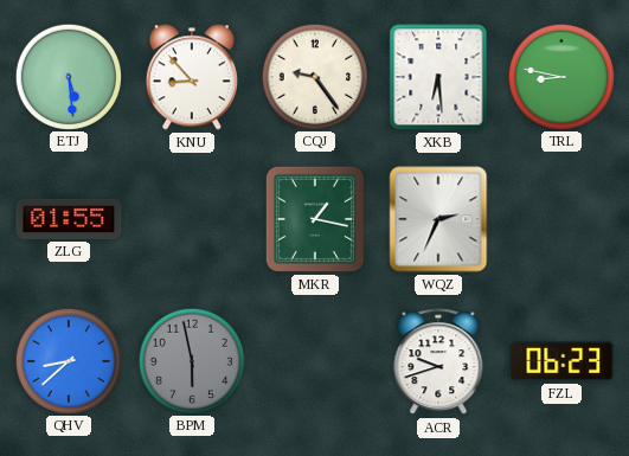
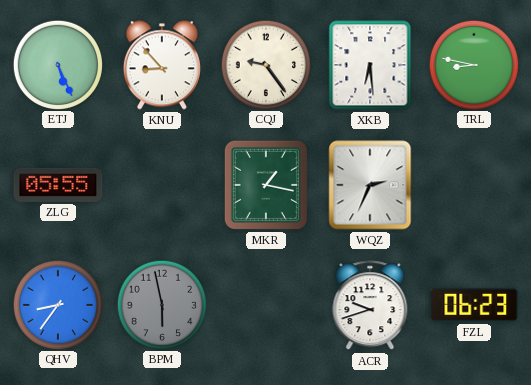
ETJ: 5:29 -> 5:26
ZLG: 01:55 -> 05:55
QHV: 8:38 -> 8:36
